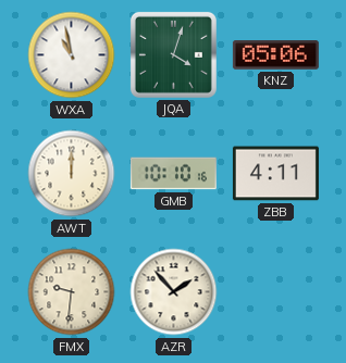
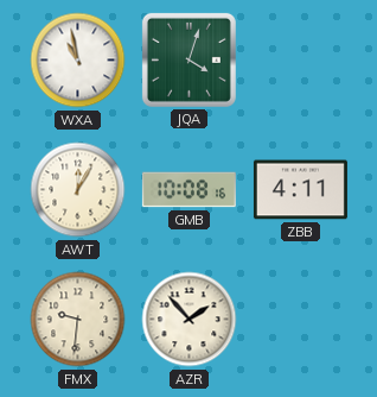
KNZ: 05:06 -> none
AWT: 12:00 -> 12:05
GMB: 10:10 -> 10:08
